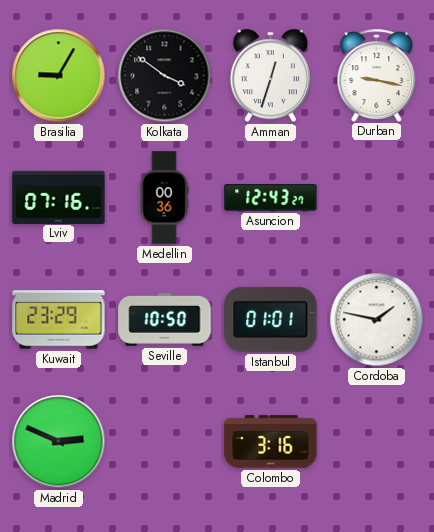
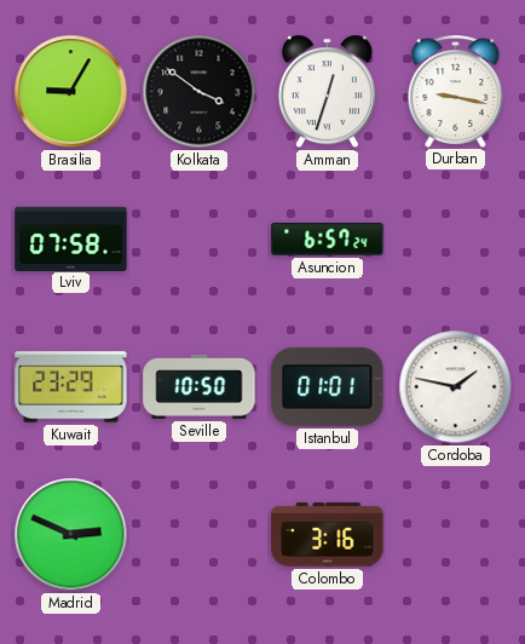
Lviv: 07:16 -> 07:58
Medellin: 00:36 -> none
Asuncion: 12:43 -> 6:57
